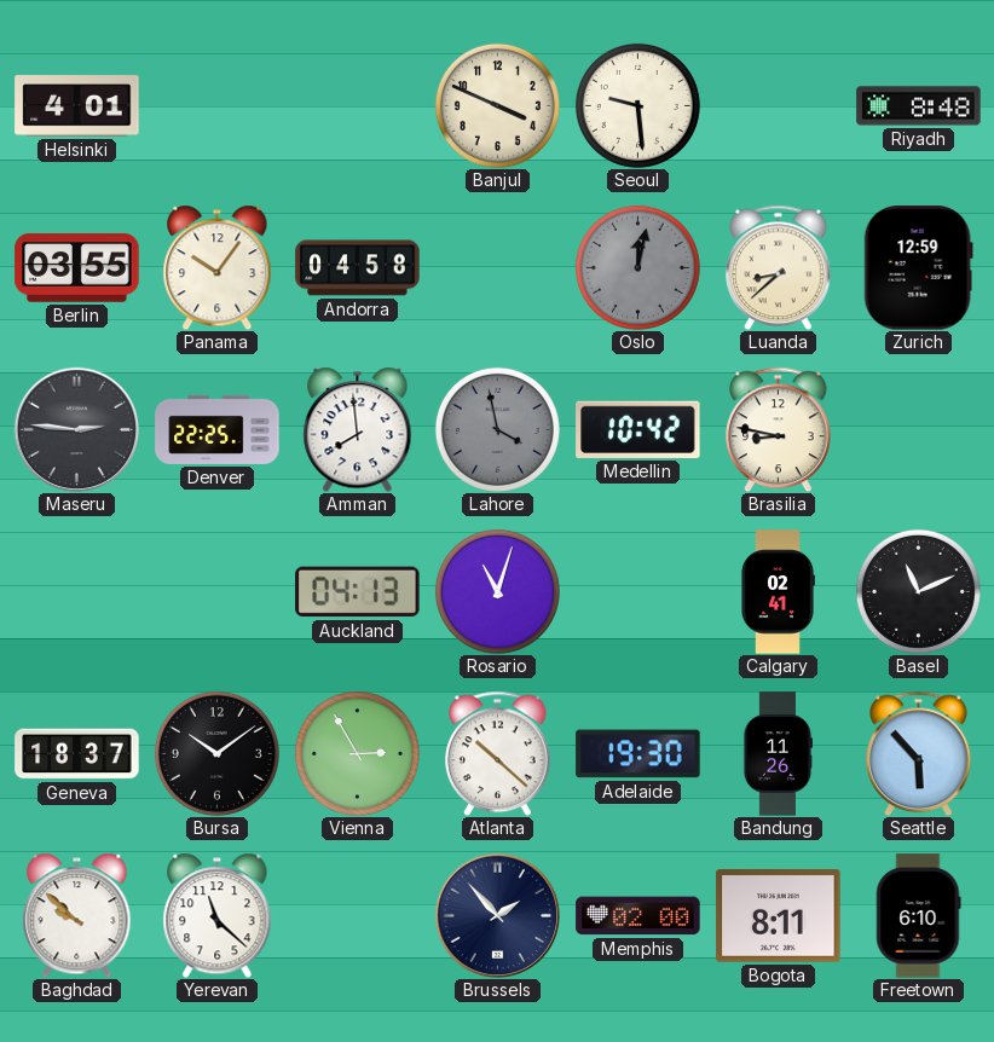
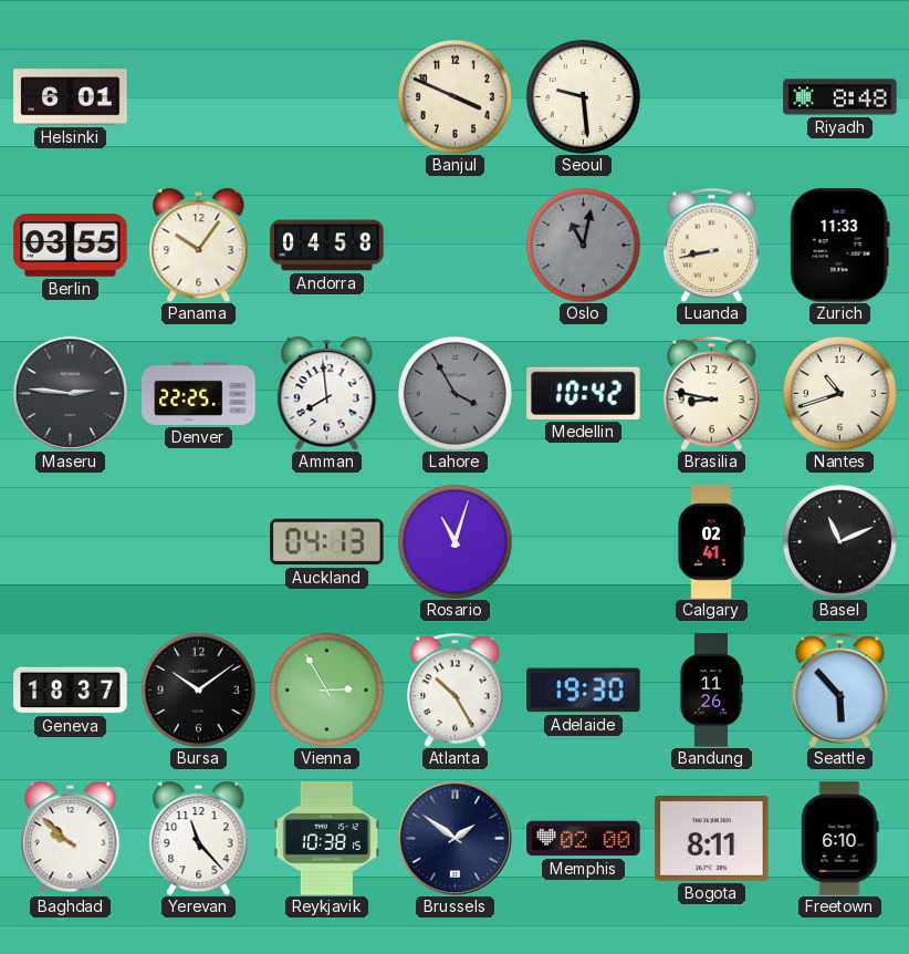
Helsinki: 4:01 -> 6:01
Oslo: 12:02 -> 11:02
Luanda: 8:38 -> 8:43
Zurich: 12:59 -> 11:33
Lahore: 3:58 -> 3:55
Nantes: none -> 10:42
Atlanta: 10:22 -> 10:25
Yerevan: 11:22 -> 11:23
Reykjavik: none -> 10:38
Brussels: 1:53 -> 1:51
